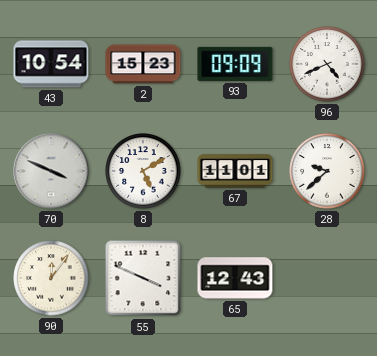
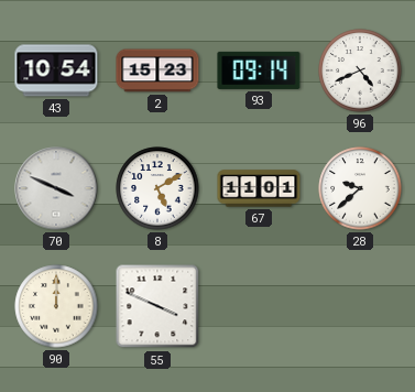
93: 09:09 -> 09:14
90: 12:06 -> 12:00
65: 12:43 -> none
